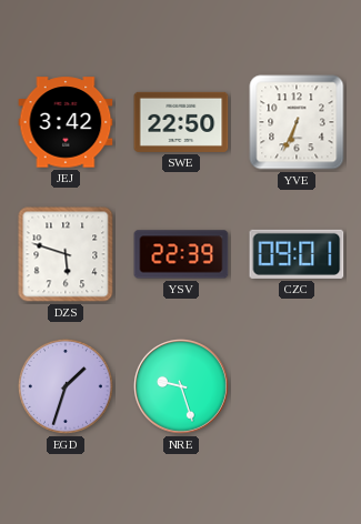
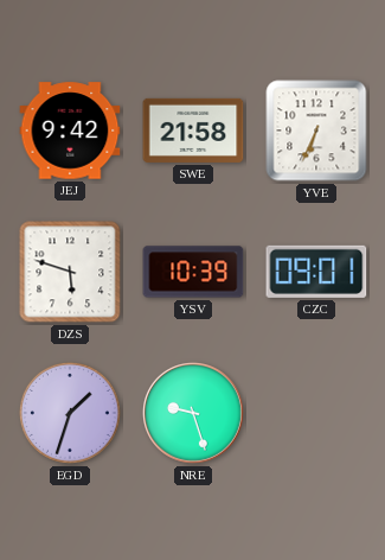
JEJ: 3:42 -> 9:42
SWE: 22:50 -> 21:58
YSV: 22:39 -> 10:39
